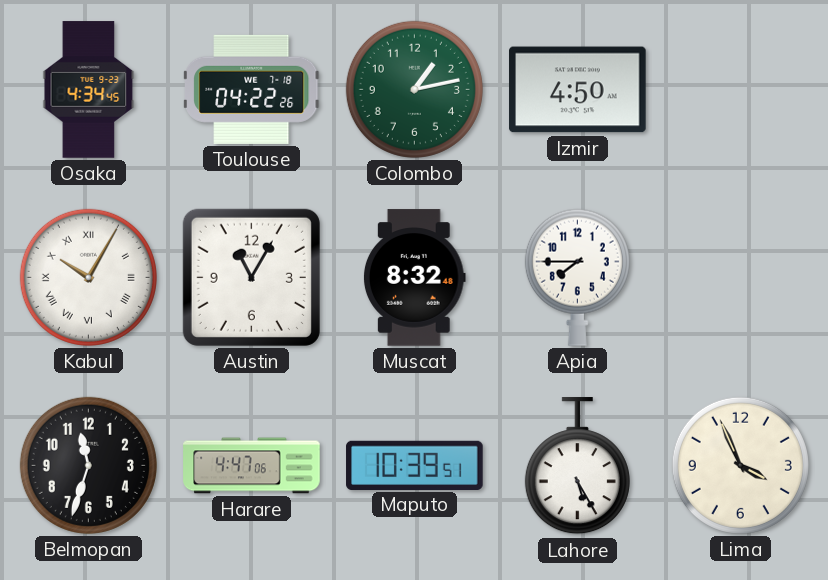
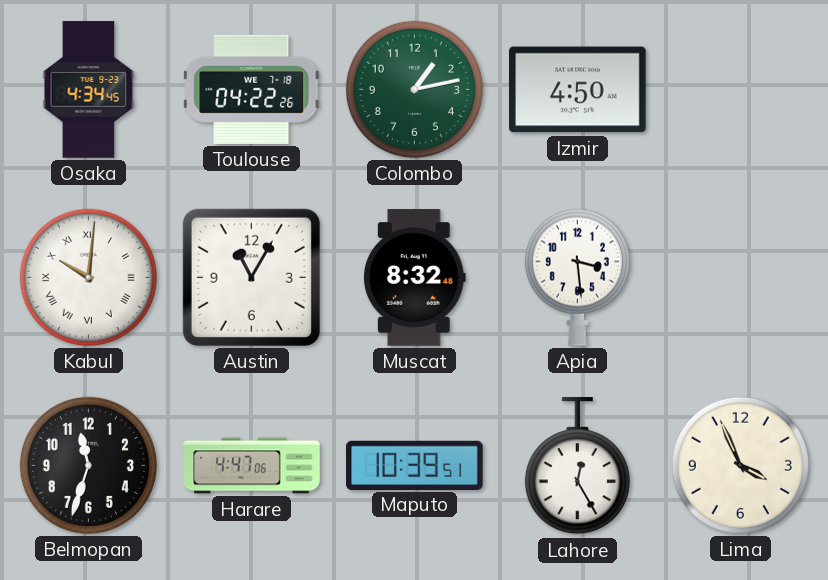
Kabul: 10:05 -> 10:01
Apia: 7:45 -> 3:29
Lahore: 5:25 -> 12:25
